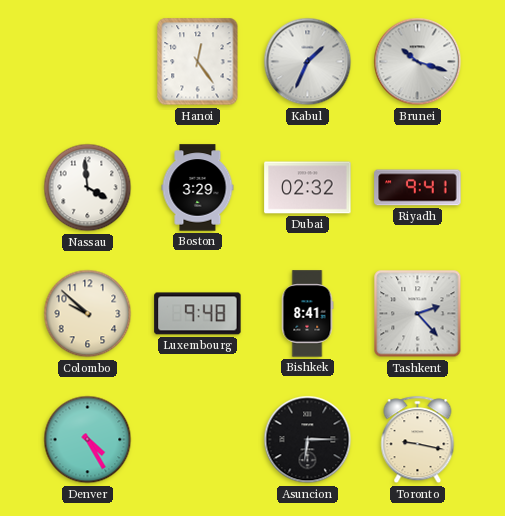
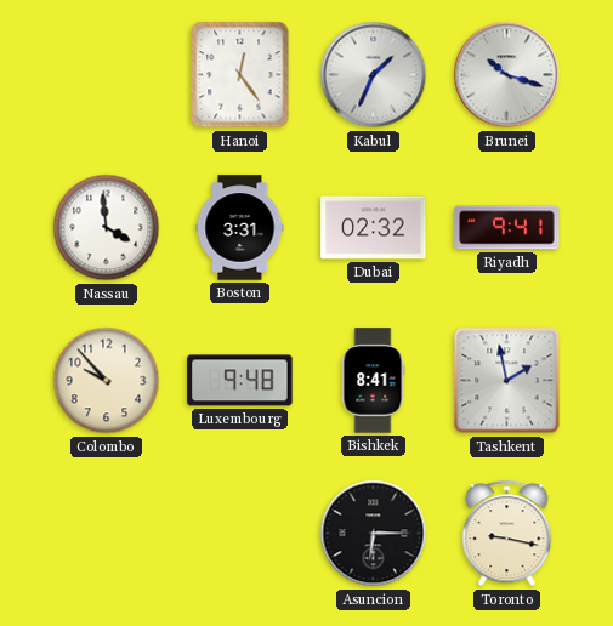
Boston: 3:29 -> 3:31
Colombo: 9:52 -> 9:53
Tashkent: 2:23 -> 1:58
Denver: 4:25 -> none
